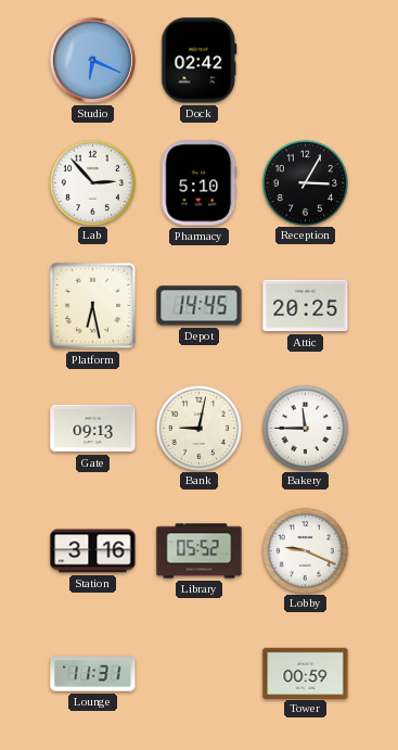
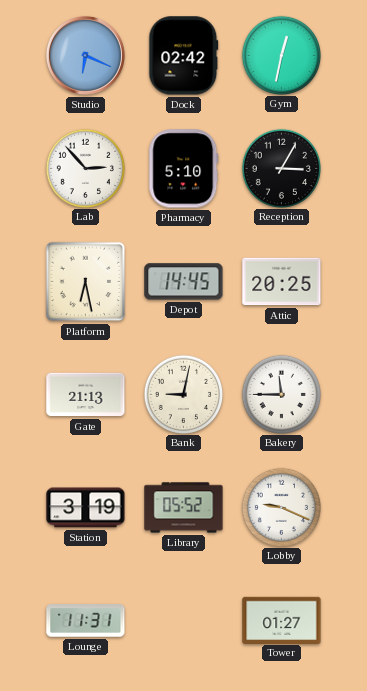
Gym: none -> 12:32
Gate: 09:13 -> 21:13
Station: 3:16 -> 3:19
Tower: 00:59 -> 01:27
